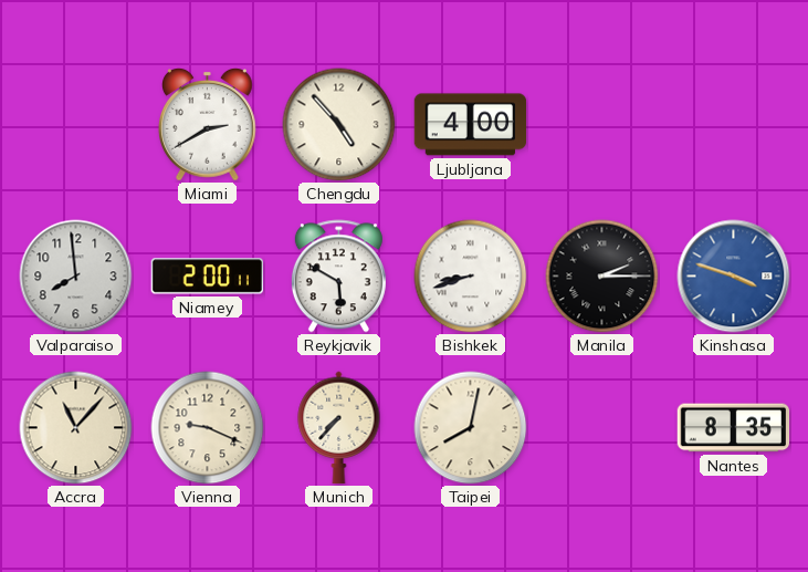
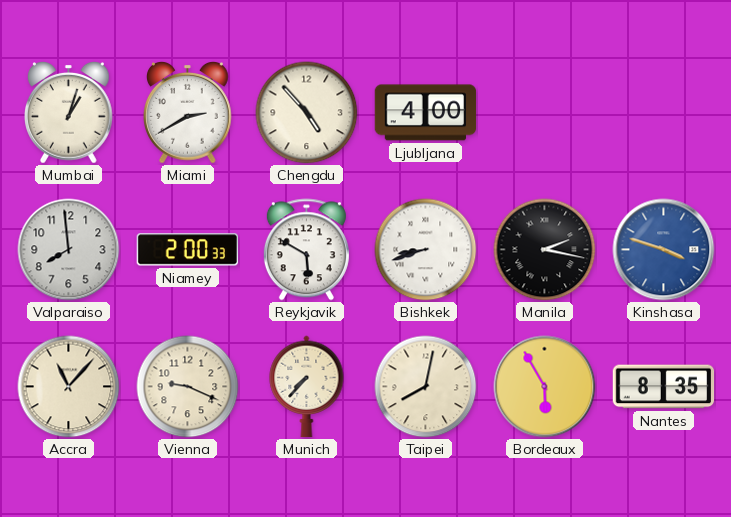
Mumbai: none -> 1:03
Niamey: 2:00:11 -> 2:00:33
Manila: 2:15 -> 2:17
Bordeaux: none -> 5:55
